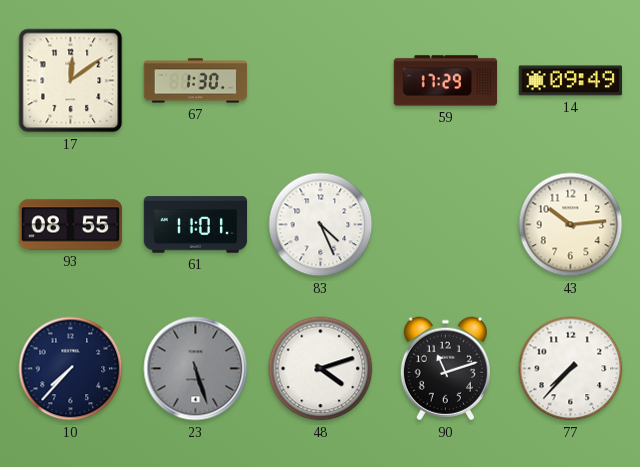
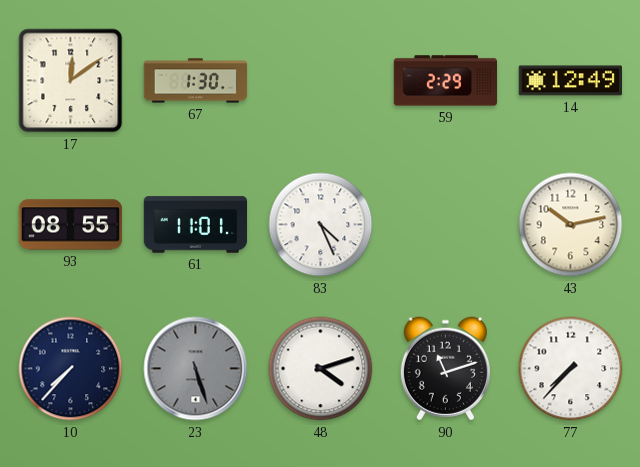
59: 17:29 -> 2:29
14: 09:49 -> 12:49
43: 10:14 -> 10:13
